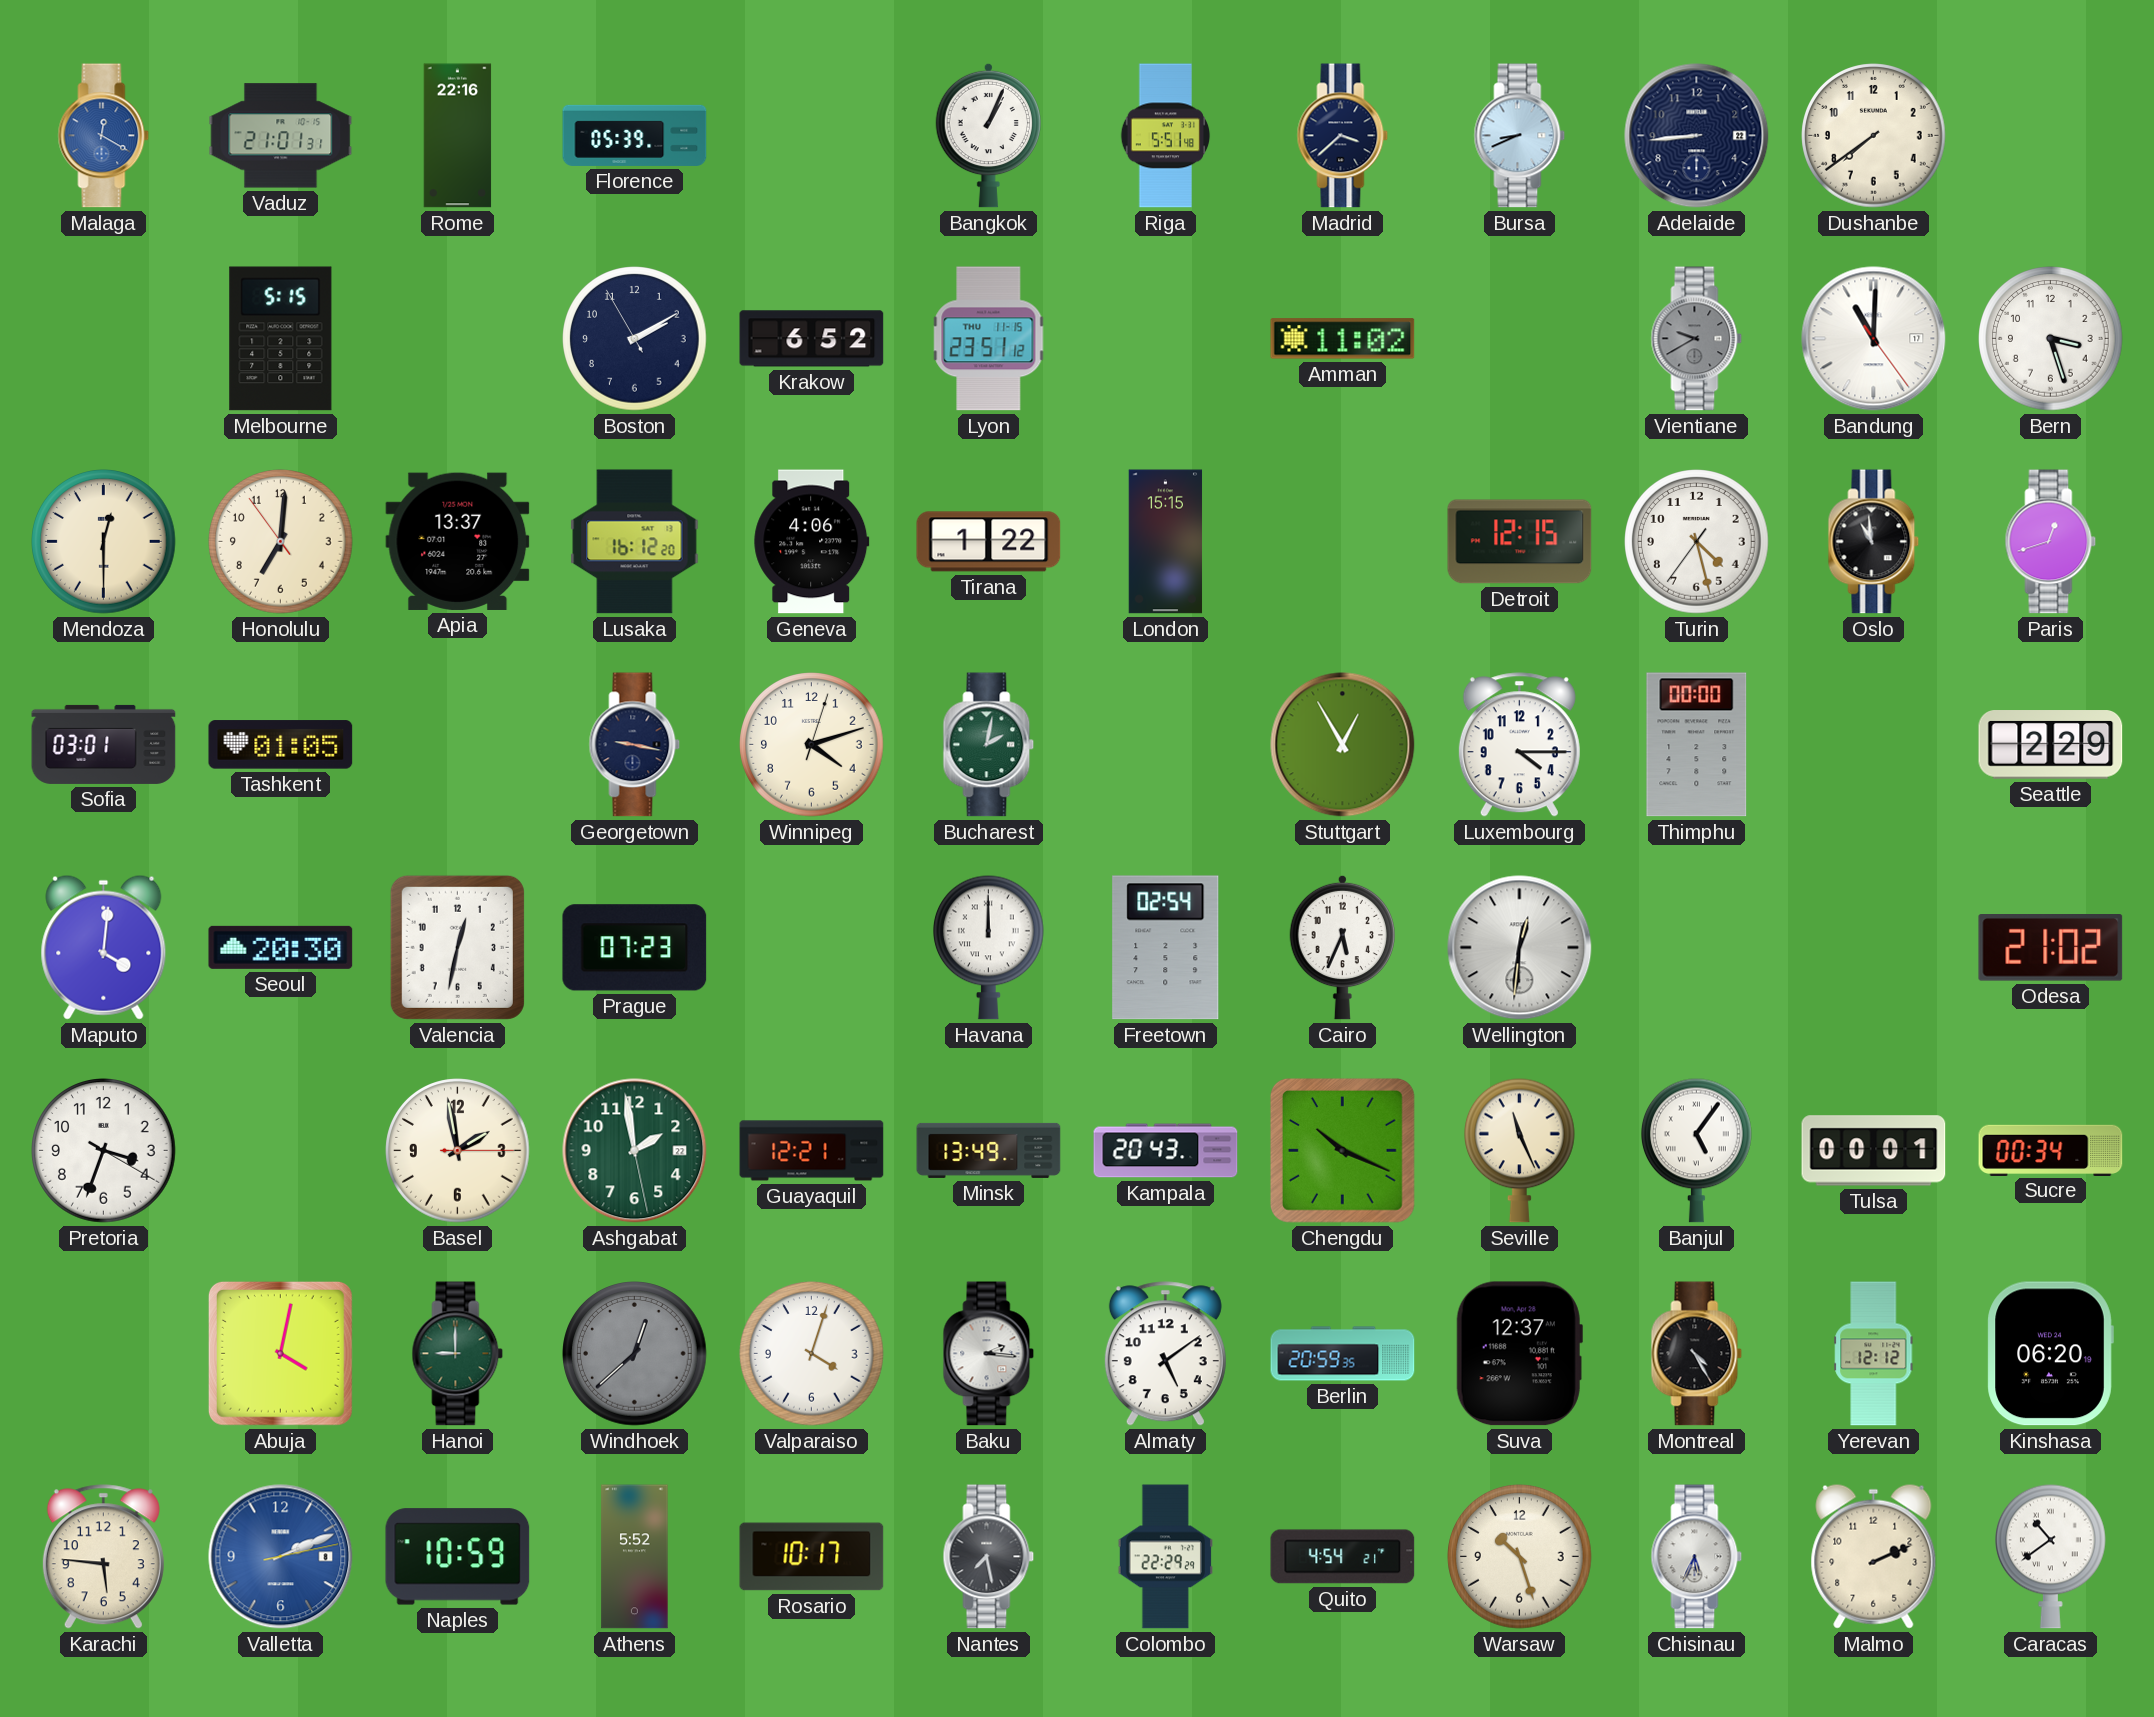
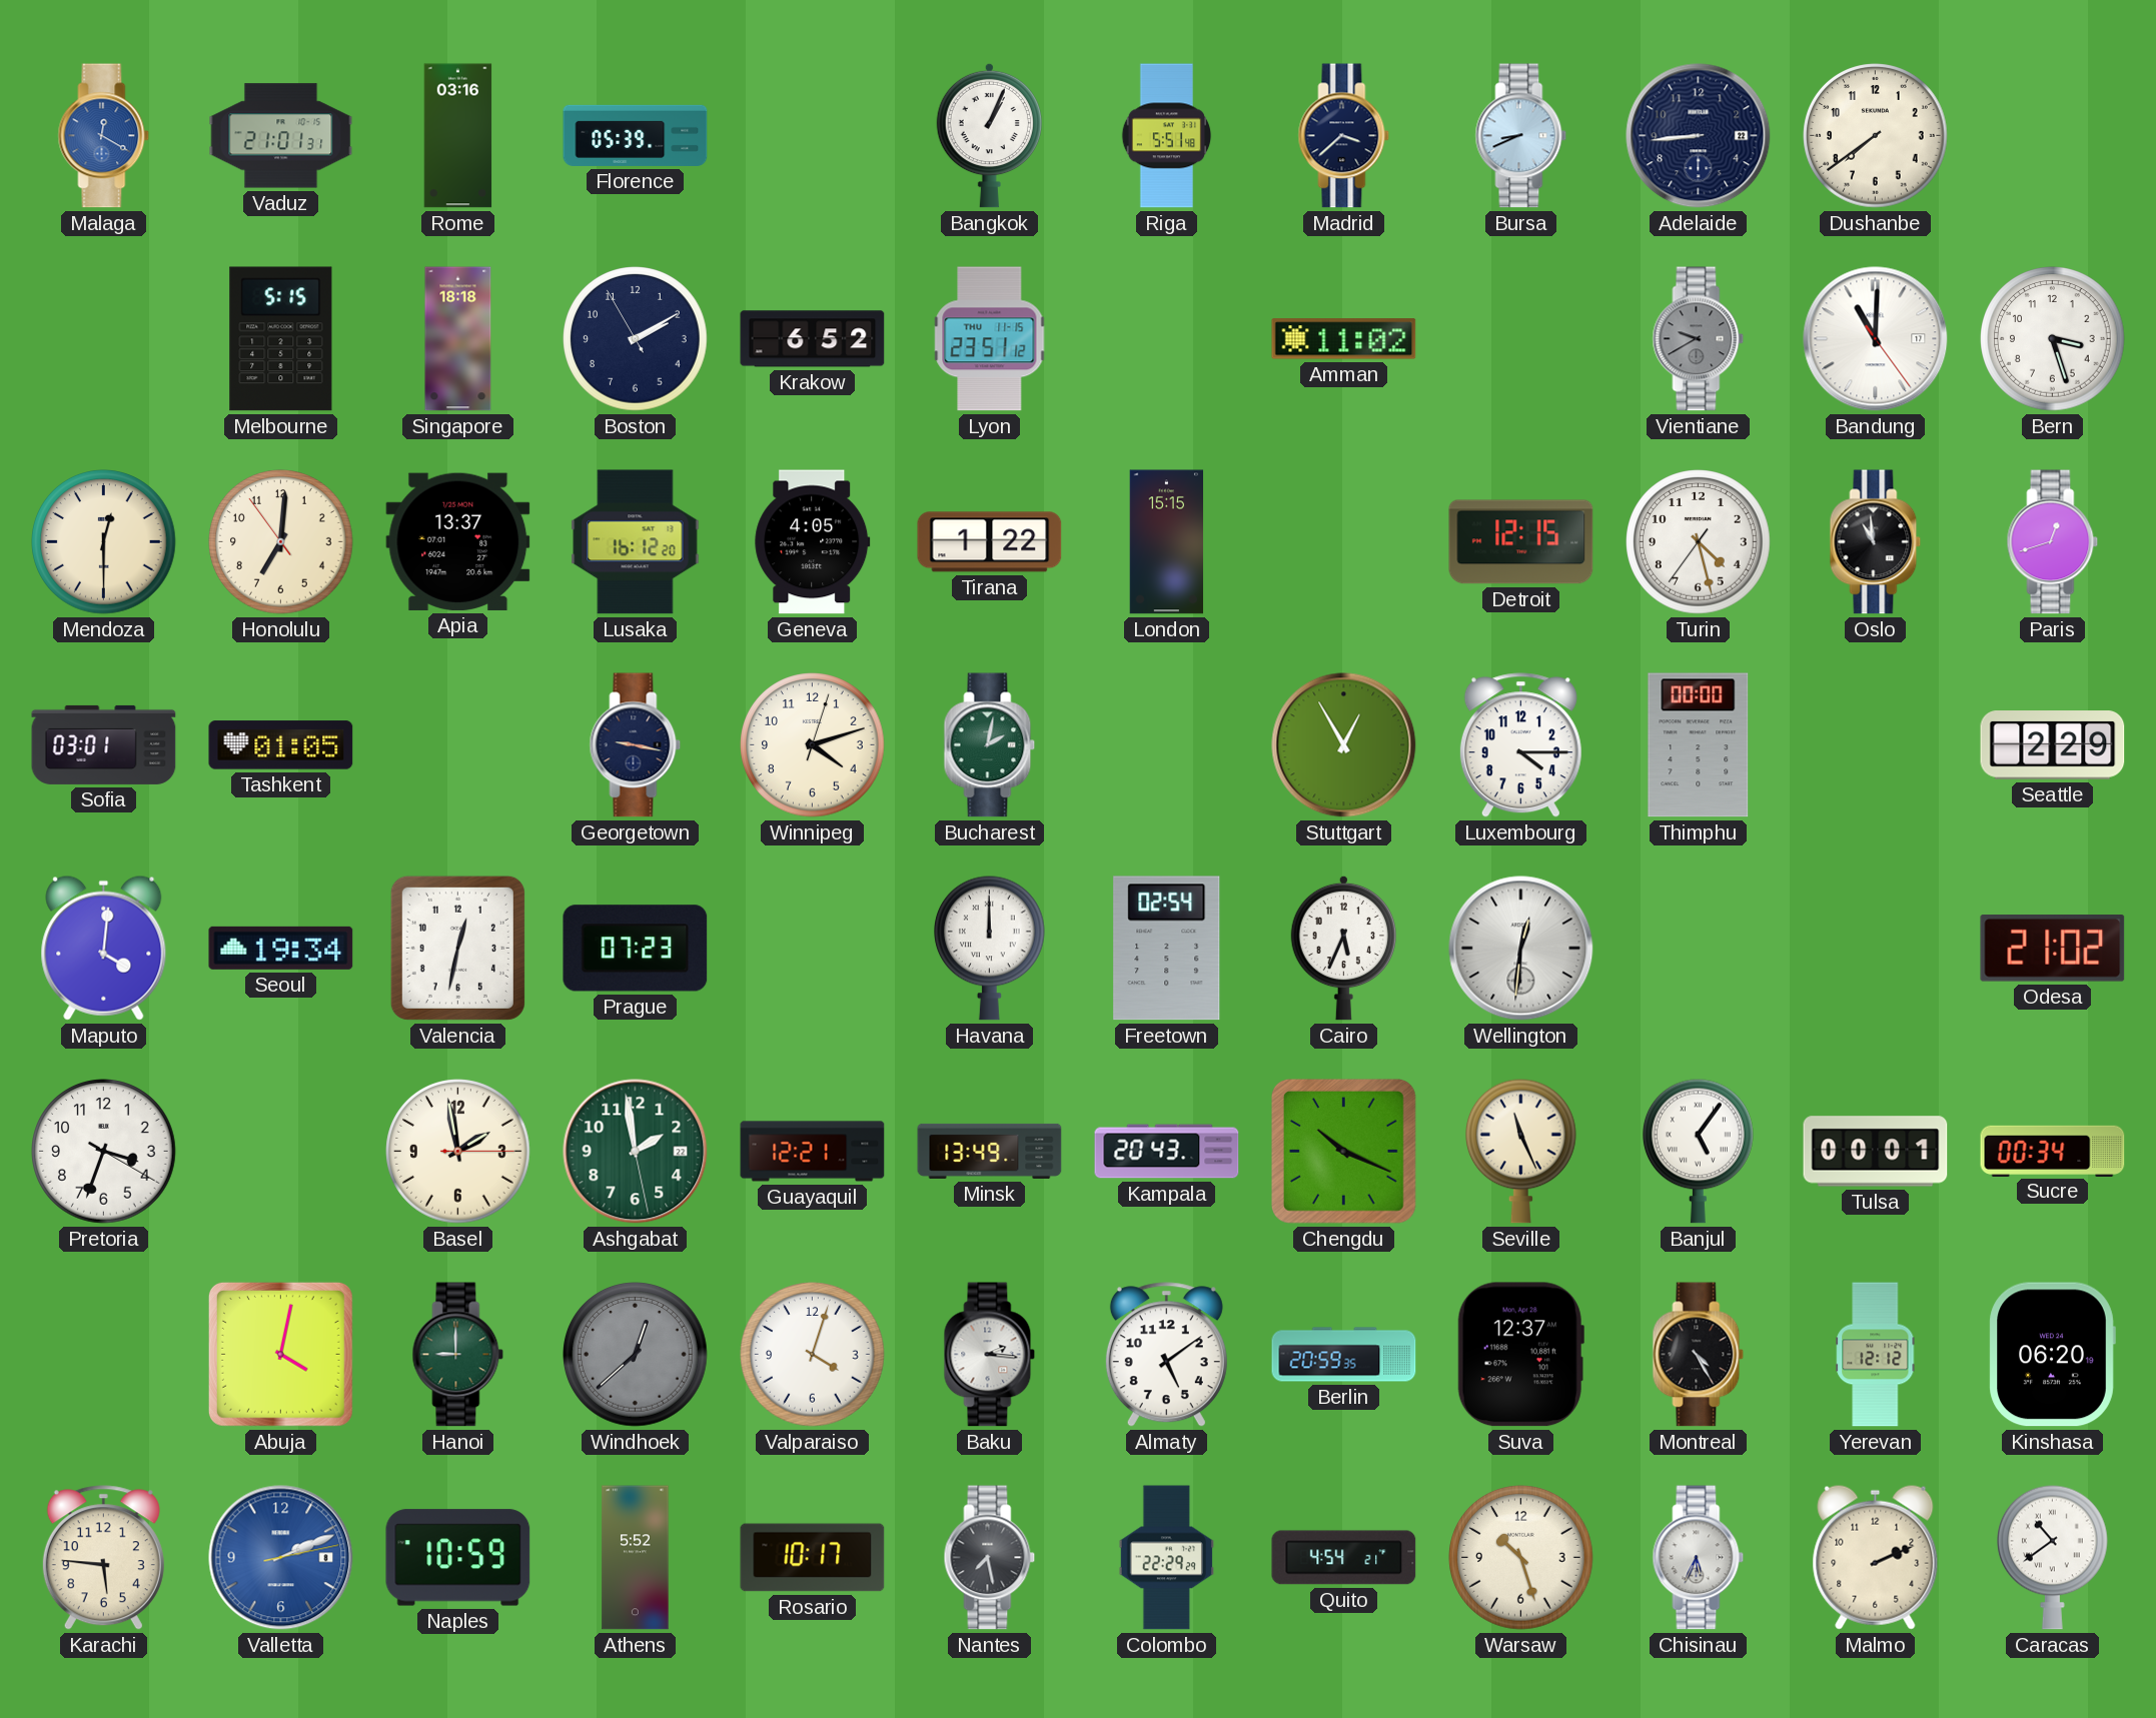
Rome: 22:16 -> 03:16
Singapore: none -> 18:18
Geneva: 4:06 -> 4:05
Seoul: 20:30 -> 19:34
